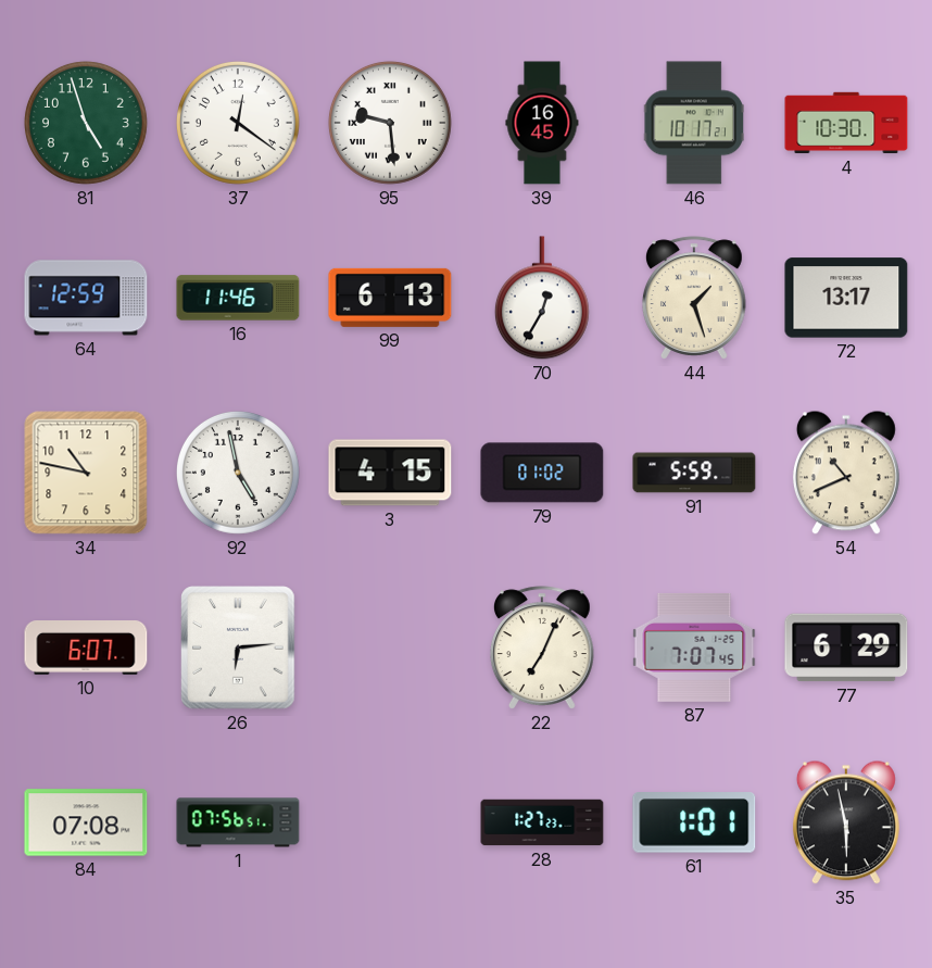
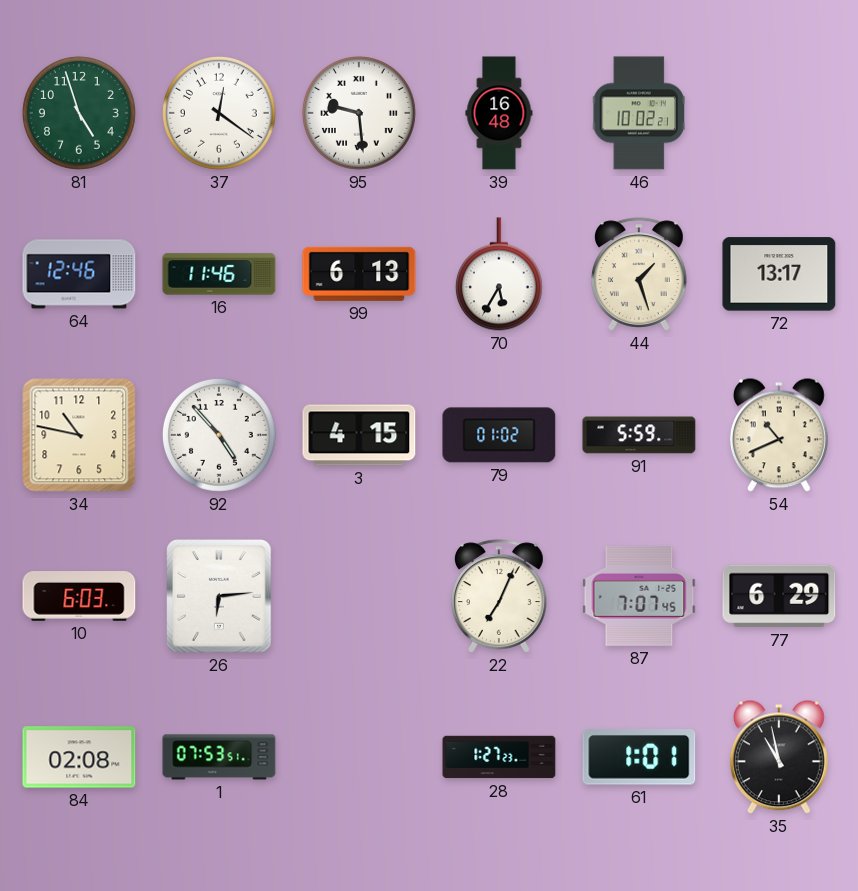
39: 16:45 -> 16:48
46: 10:17 -> 10:02
4: 10:30 -> none
64: 12:59 -> 12:46
70: 12:35 -> 5:35
92: 4:58 -> 4:53
10: 6:07 -> 6:03
84: 07:08 -> 02:08
1: 07:56 -> 07:53
35: 5:58 -> 10:58
